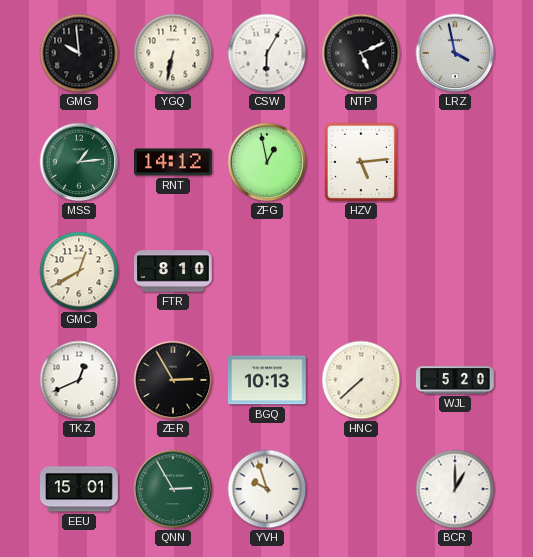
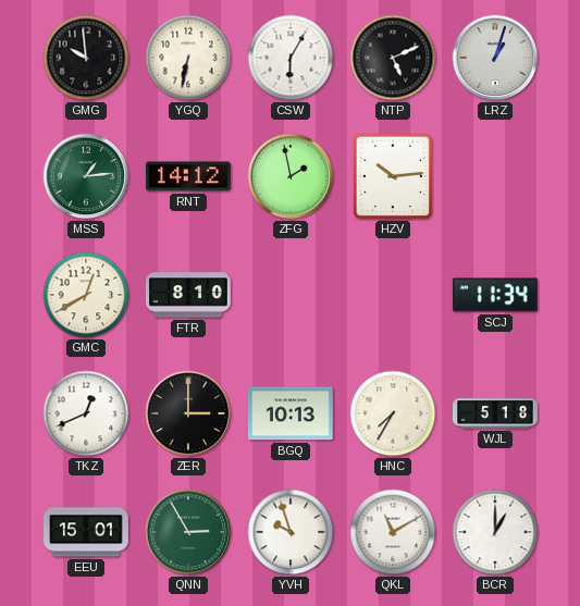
LRZ: 3:58 -> 1:03
ZFG: 12:58 -> 1:58
HZV: 5:14 -> 10:14
SCJ: none -> 11:34
ZER: 2:55 -> 3:00
HNC: 7:38 -> 7:35
WJL: 5:20 -> 5:18
QKL: none -> 11:10
